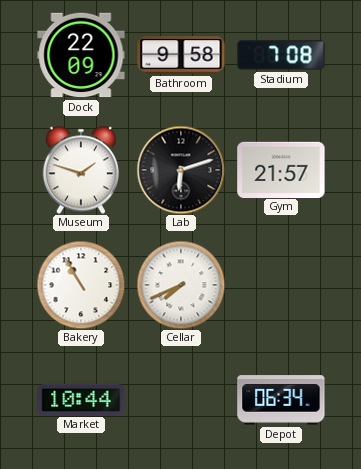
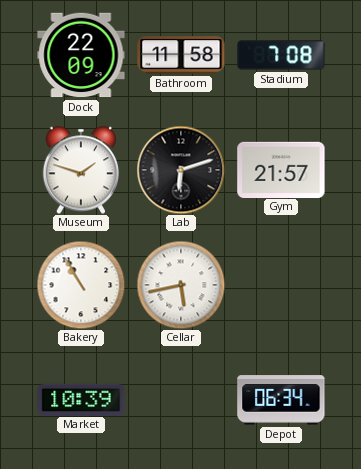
Bathroom: 9:58 -> 11:58
Cellar: 7:41 -> 5:43
Market: 10:44 -> 10:39
